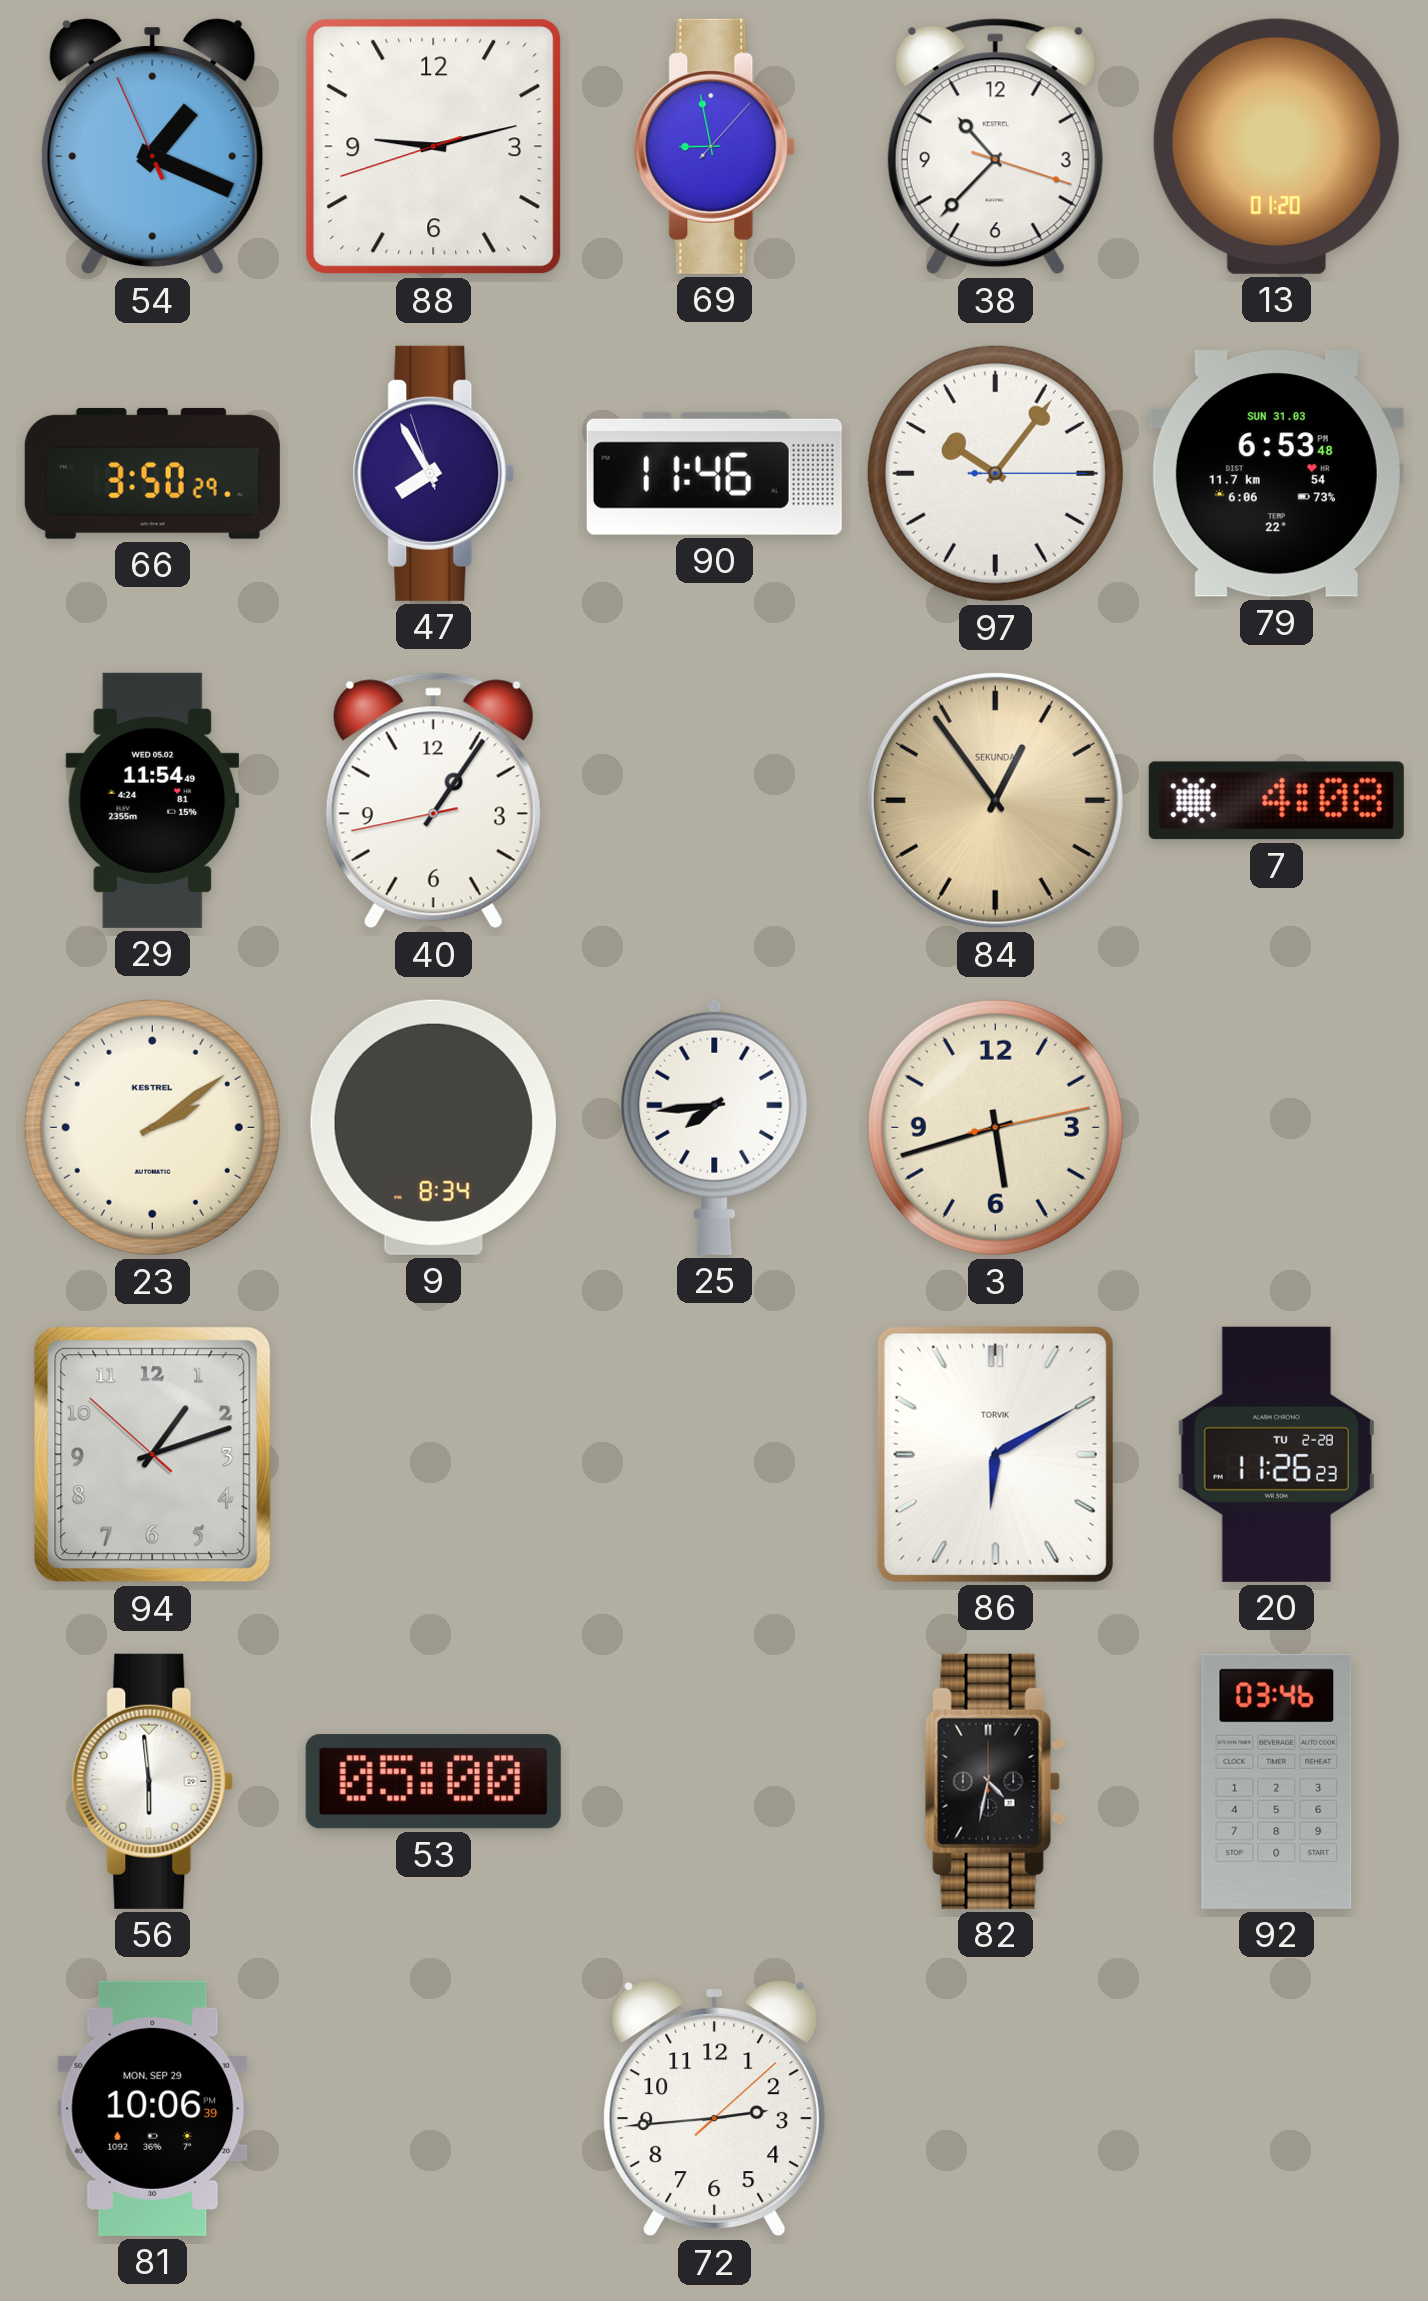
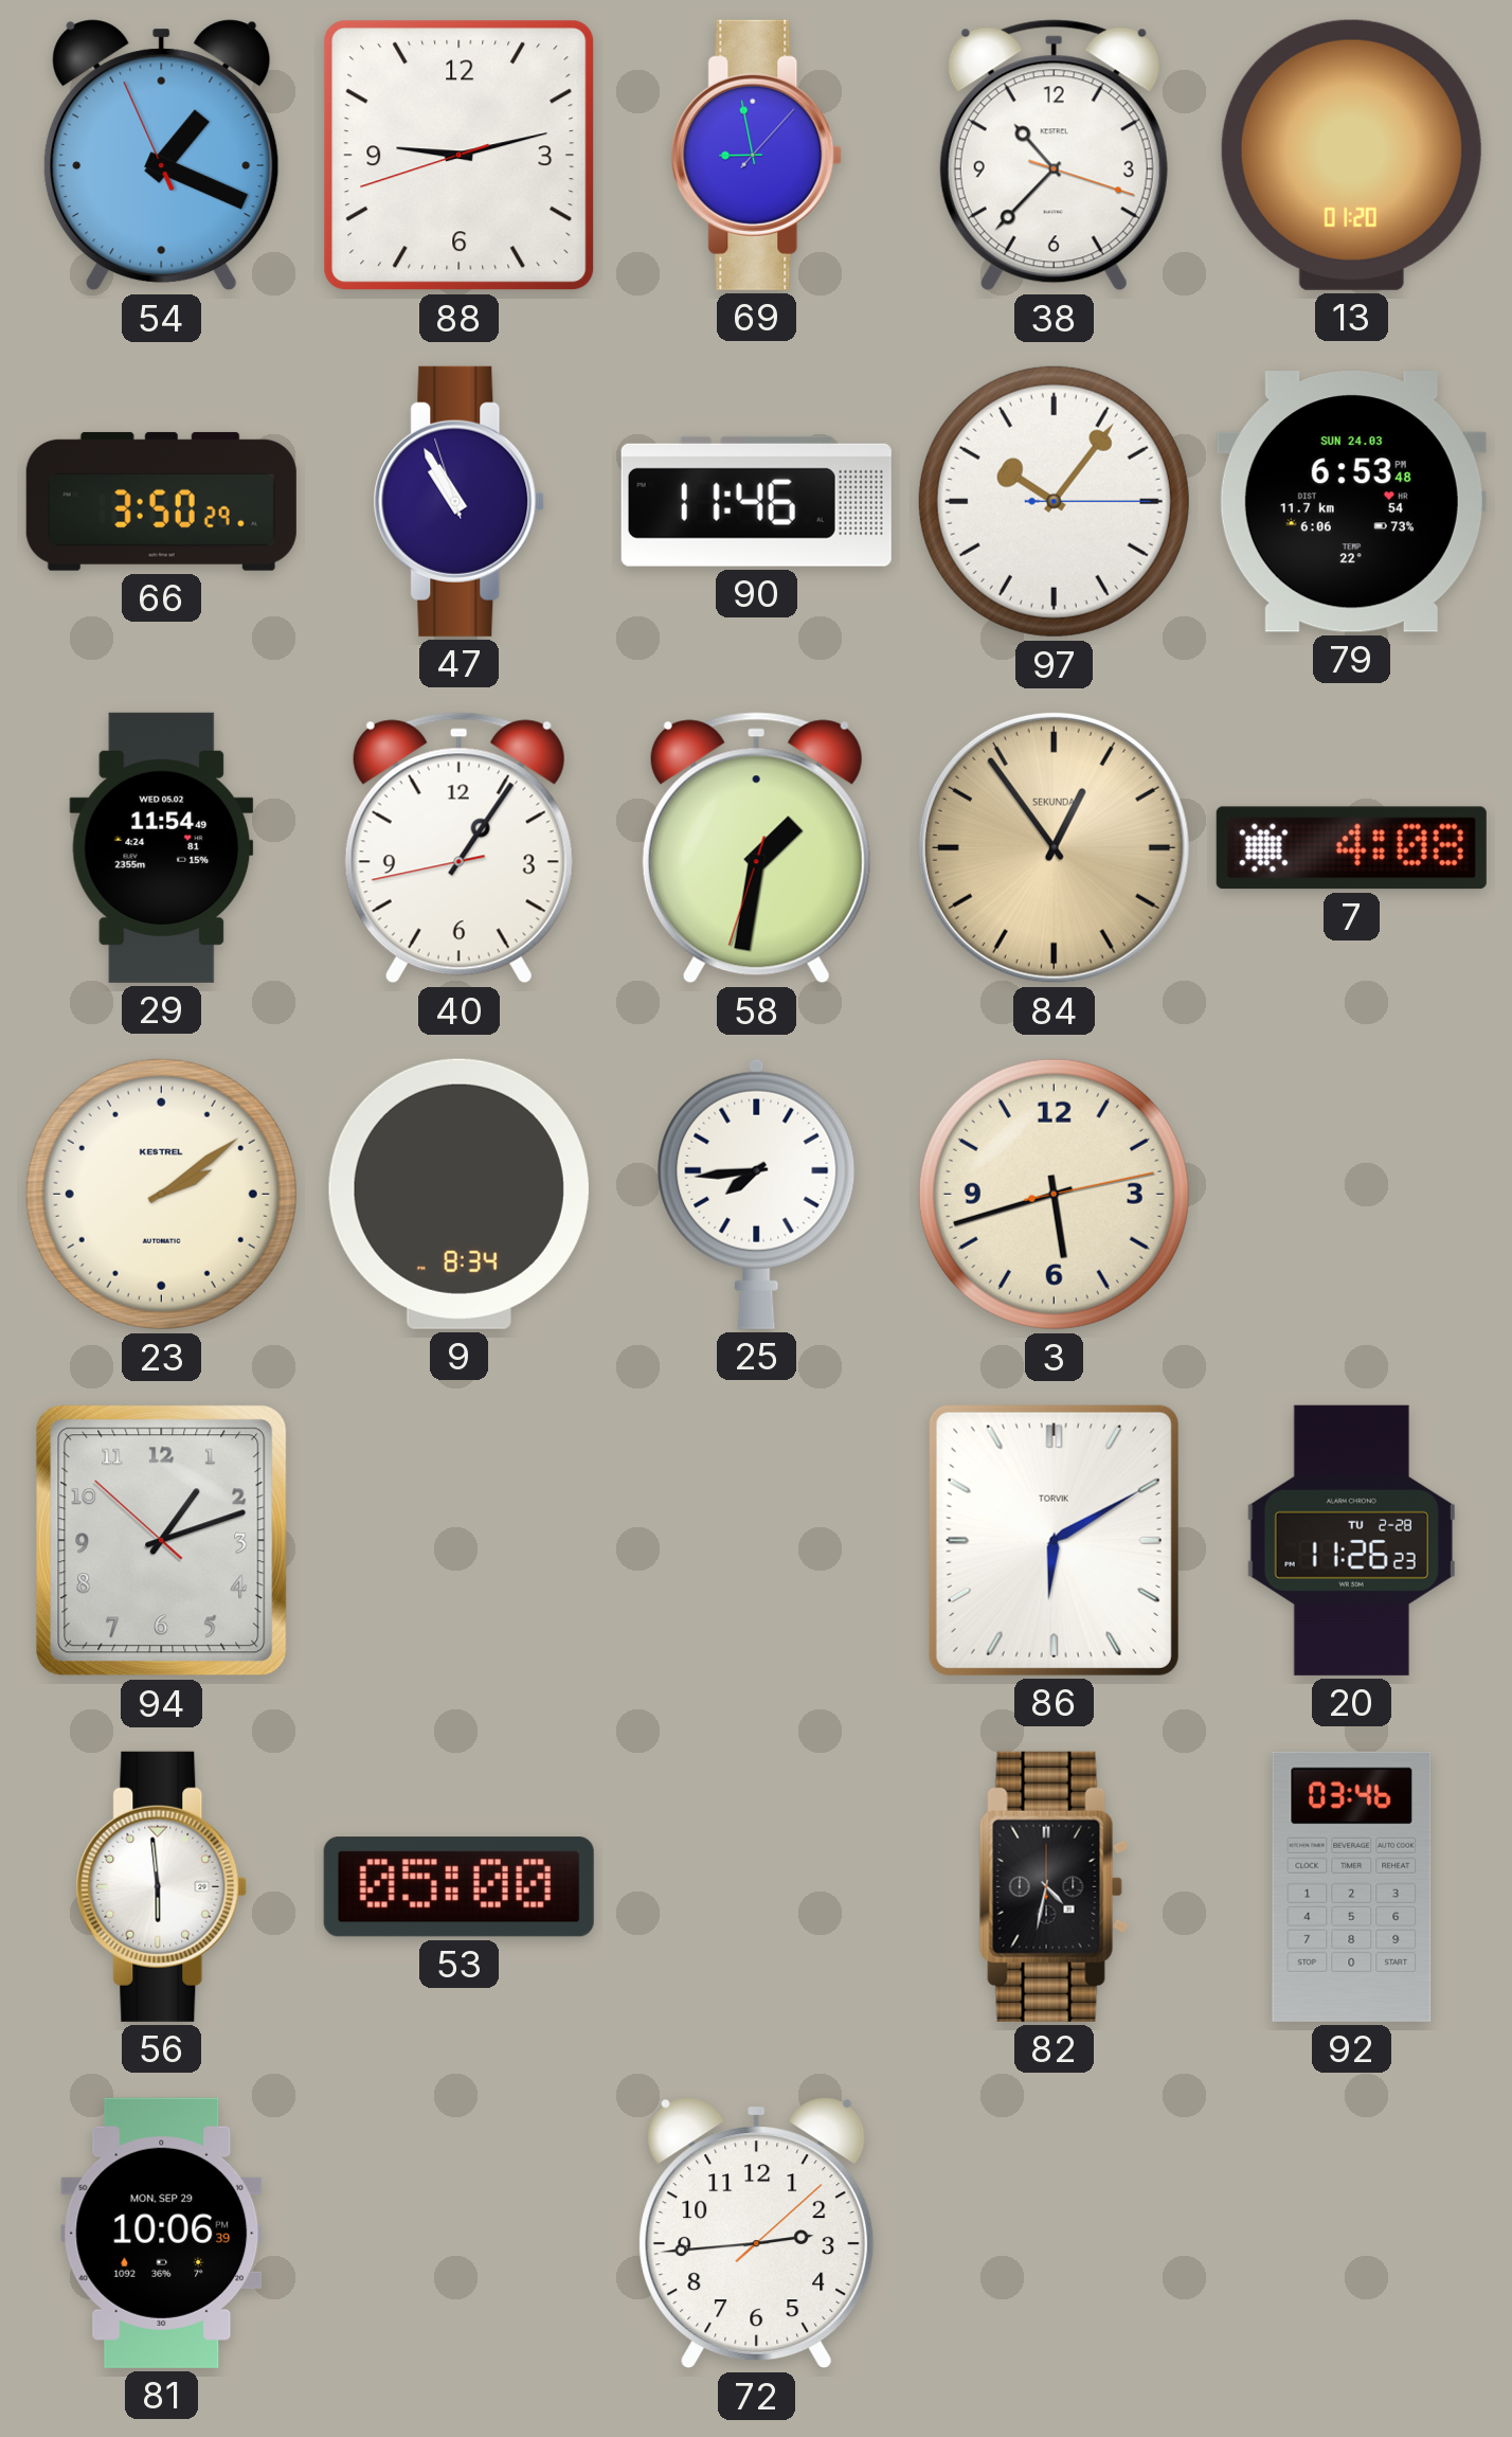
47: 7:54 -> 10:54
79 date: SUN 31.03 -> SUN 24.03
58: none -> 1:31
